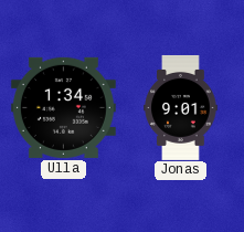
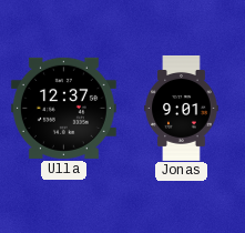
Ulla: 1:34 -> 12:37
